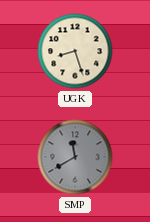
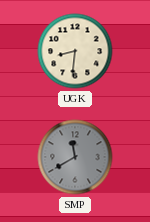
UGK: 8:27 -> 8:31
